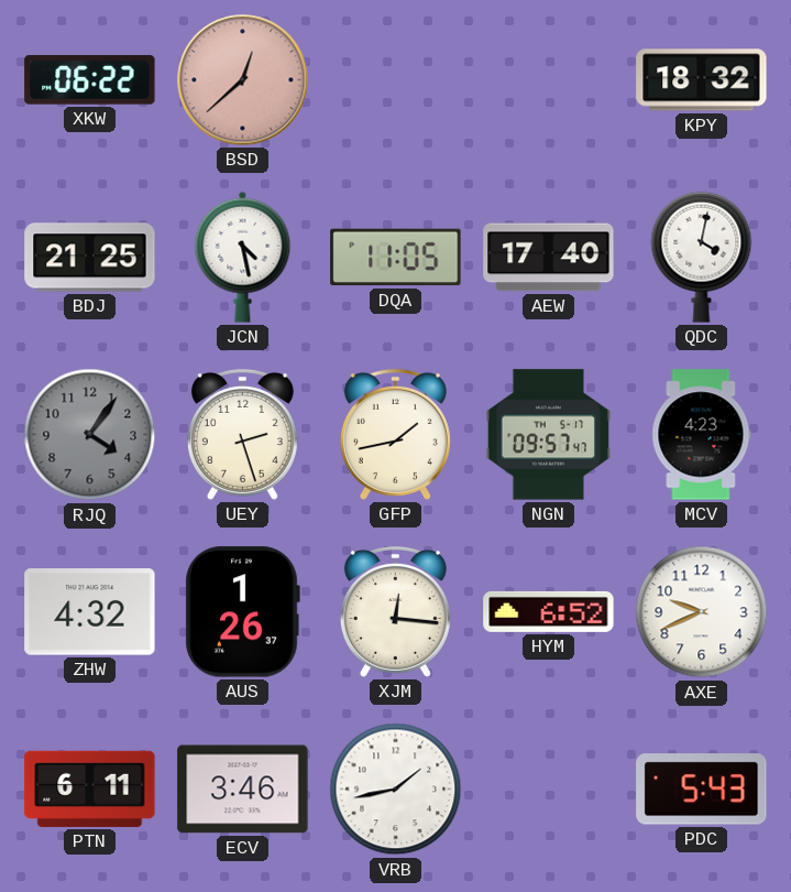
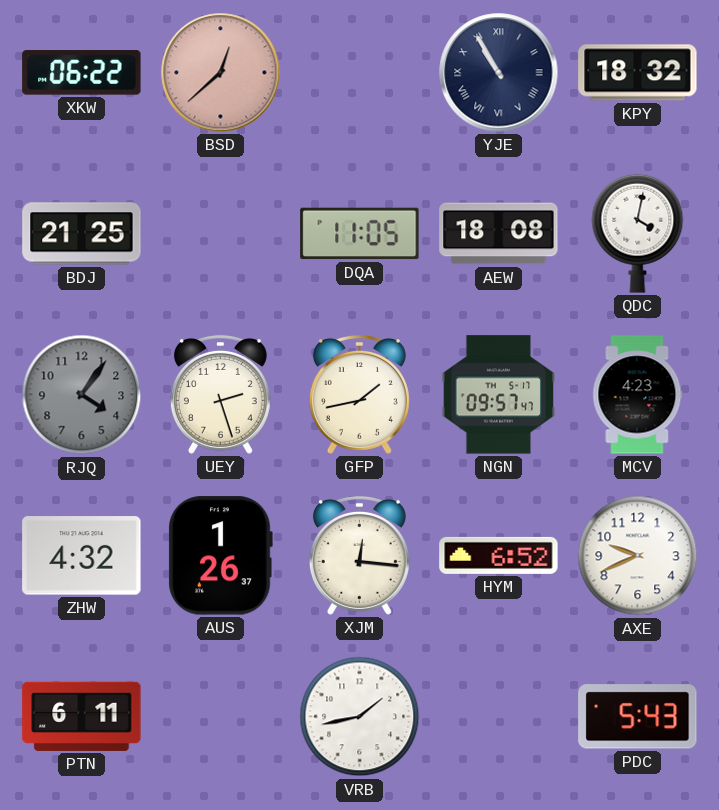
YJE: none -> 10:55
JCN: 4:28 -> none
AEW: 17:40 -> 18:08
ECV: 3:46 -> none
